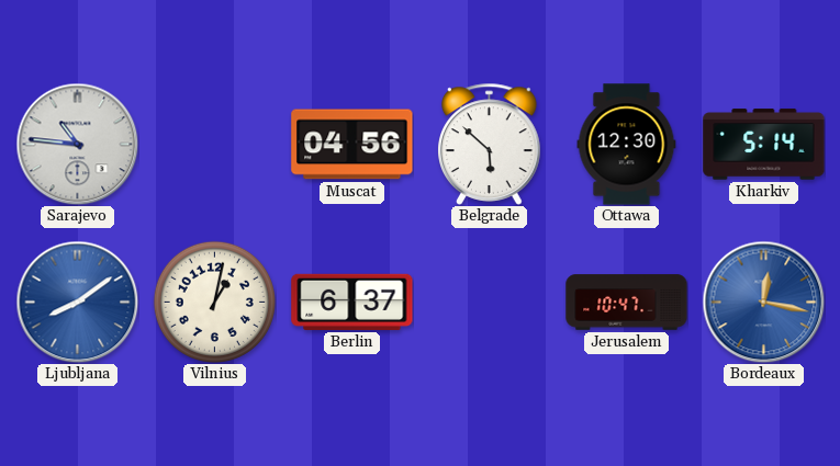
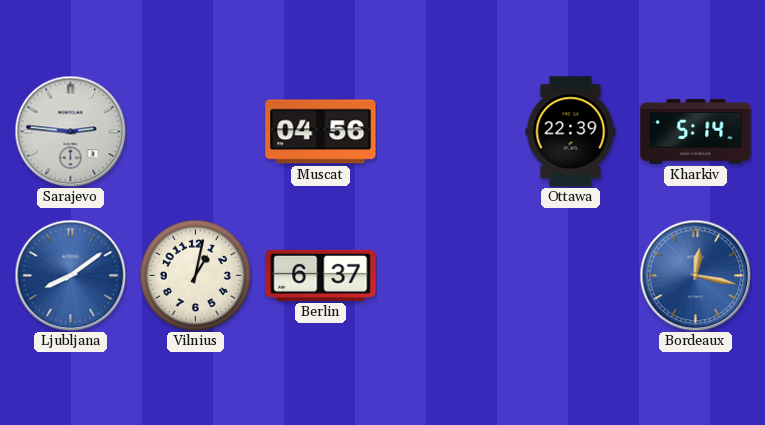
Sarajevo: 10:46 -> 2:46
Belgrade: 5:52 -> none
Ottawa: 12:30 -> 22:39
Jerusalem: 10:47 -> none
